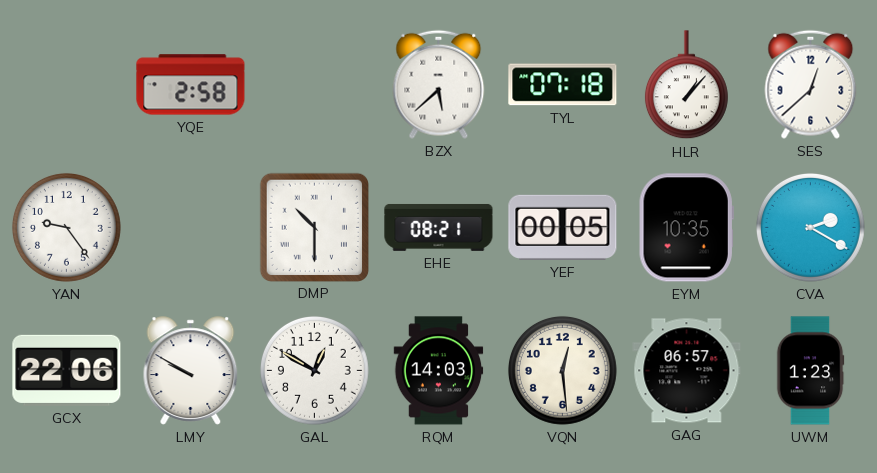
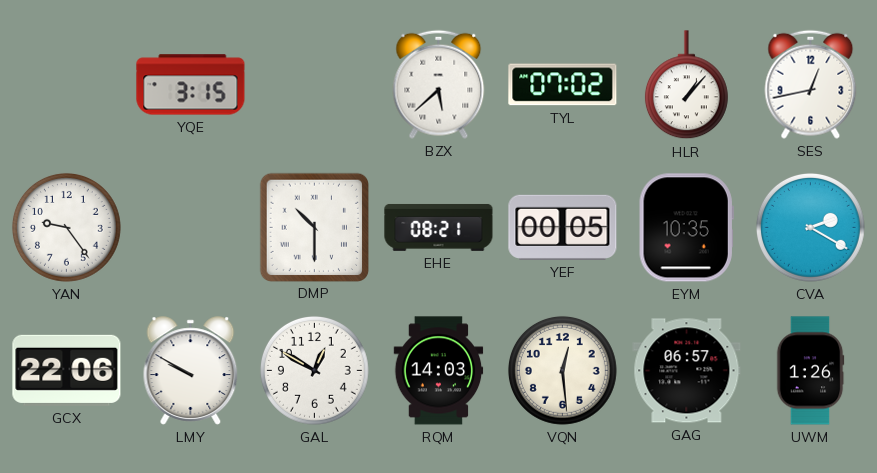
YQE: 2:58 -> 3:15
TYL: 07:18 -> 07:02
SES: 12:38 -> 12:43
UWM: 1:23 -> 1:26
